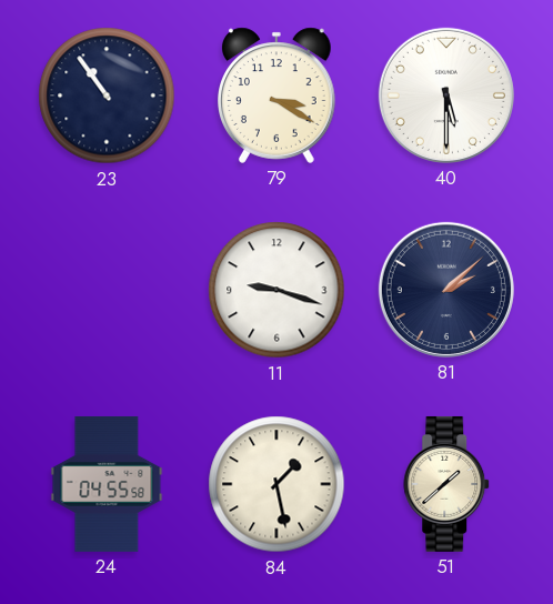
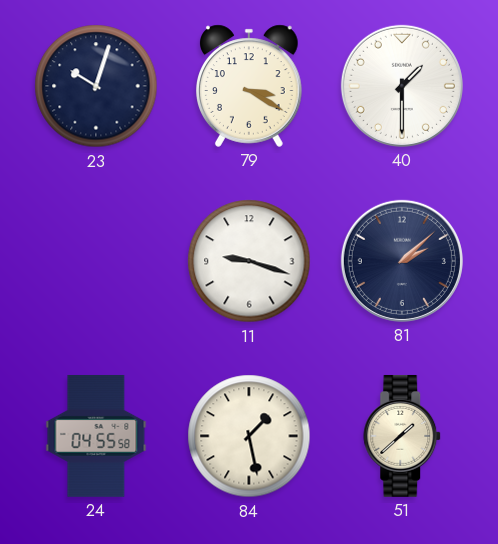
23: 10:54 -> 10:03
40: 5:30 -> 1:30
